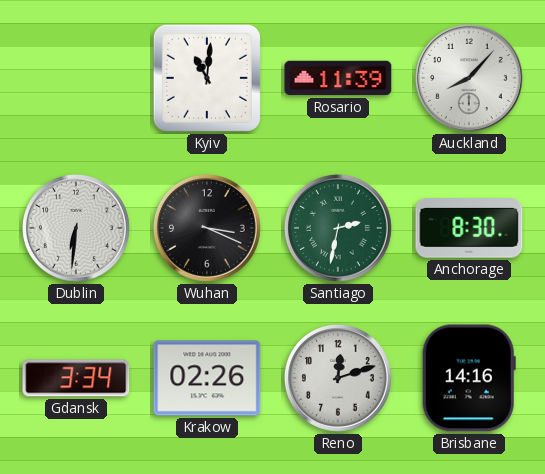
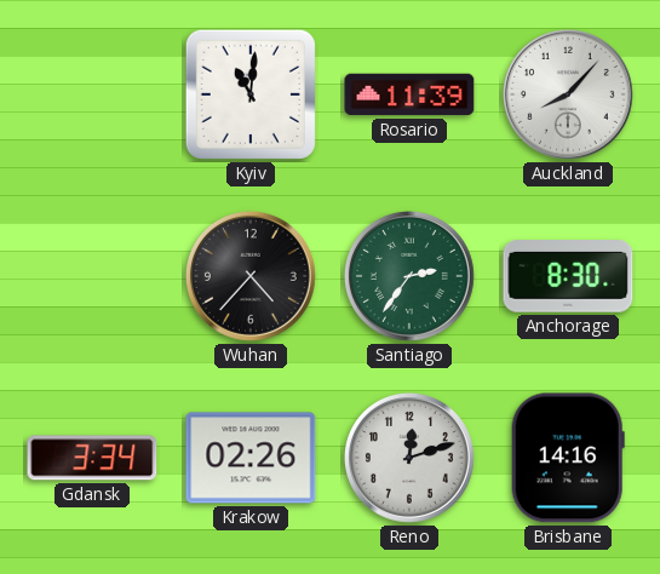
Dublin: 6:31 -> none
Wuhan: 3:19 -> 4:37
Santiago: 2:32 -> 2:36
